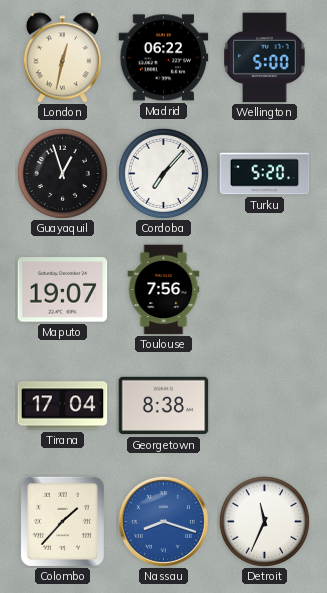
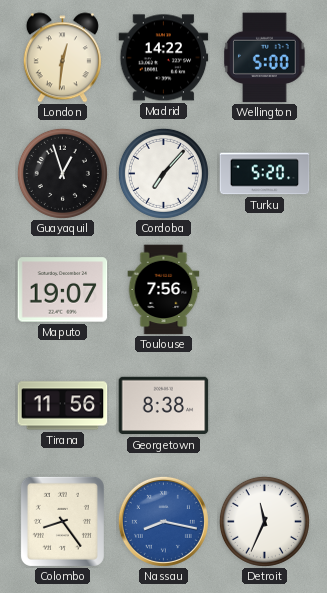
London: 12:32 -> 12:31
Madrid: 06:22 -> 14:22
Tirana: 17:04 -> 11:56
Colombo: 1:37 -> 8:24
Nassau: 8:18 -> 8:17
